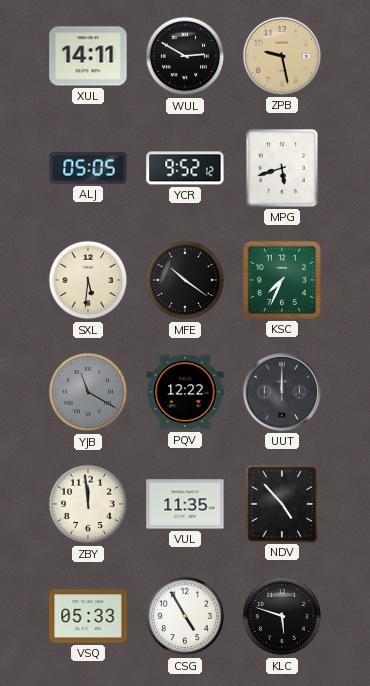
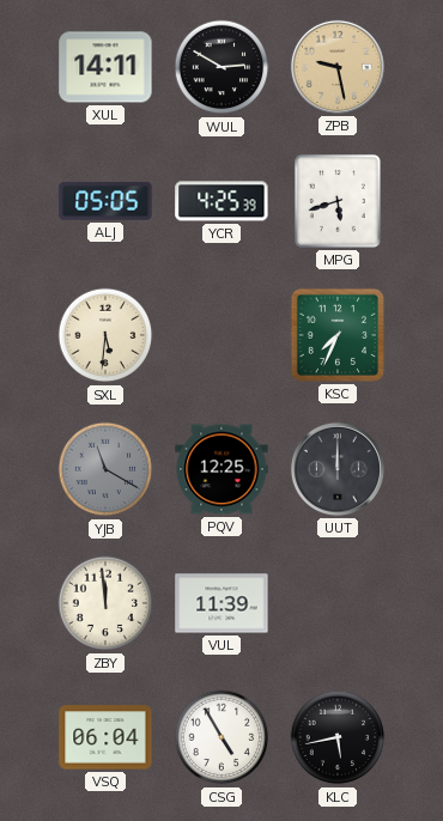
YCR: 9:52 -> 4:25
MFE: 10:21 -> none
PQV: 12:22 -> 12:25
VUL: 11:35 -> 11:39
NDV: 4:53 -> none
VSQ: 05:33 -> 06:04
KLC: 5:48 -> 5:43
